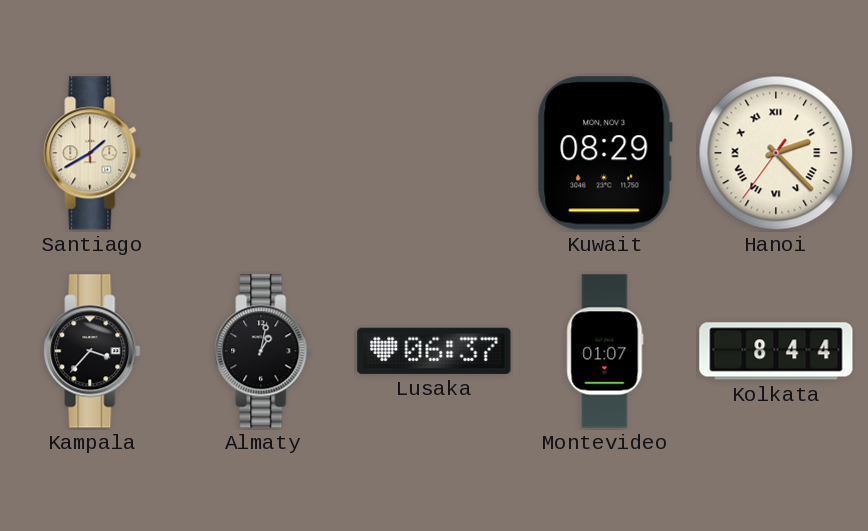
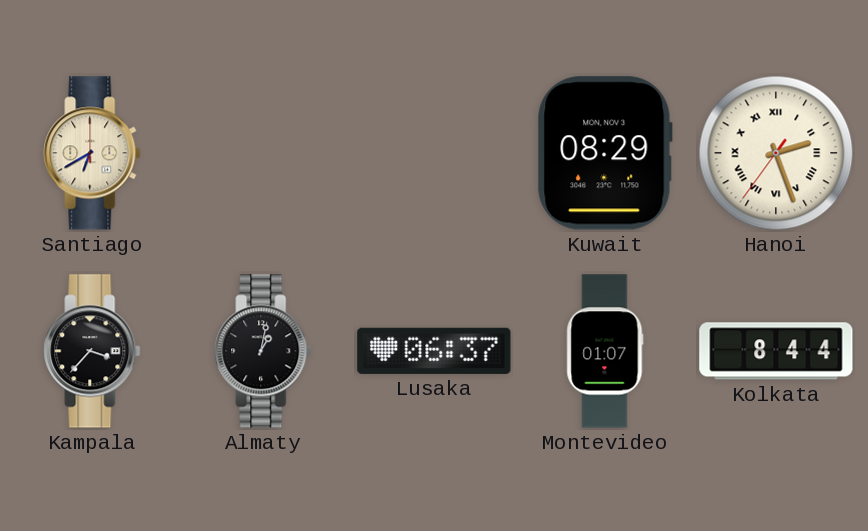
Santiago: 1:40 -> 6:40
Hanoi: 2:22 -> 2:26
